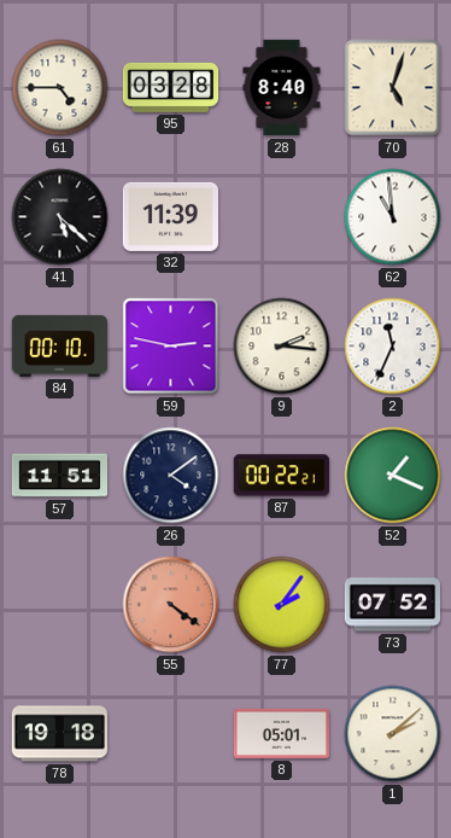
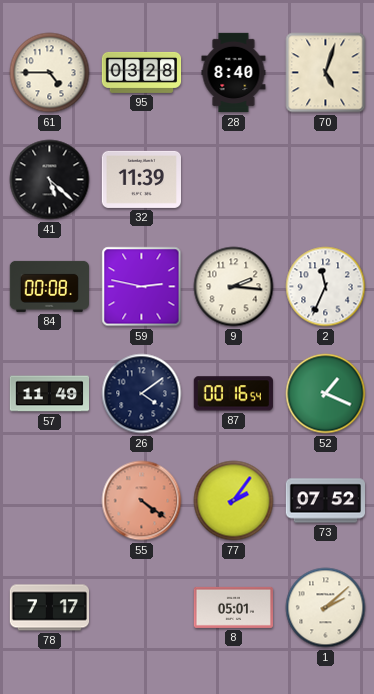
62: 10:59 -> none
84: 00:10 -> 00:08
57: 11:51 -> 11:49
87: 00:22 -> 00:16
78: 19:18 -> 7:17
